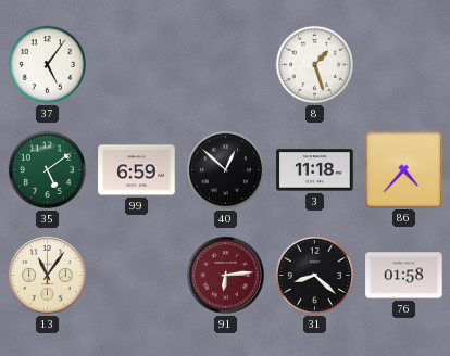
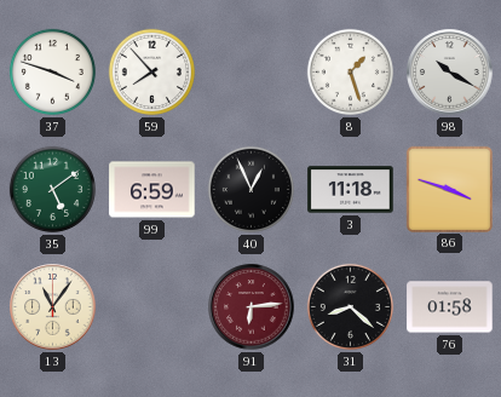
37: 5:06 -> 3:48
59: none -> 7:53
98: none -> 10:20
40: 12:52 -> 12:56
86: 4:37 -> 3:48
